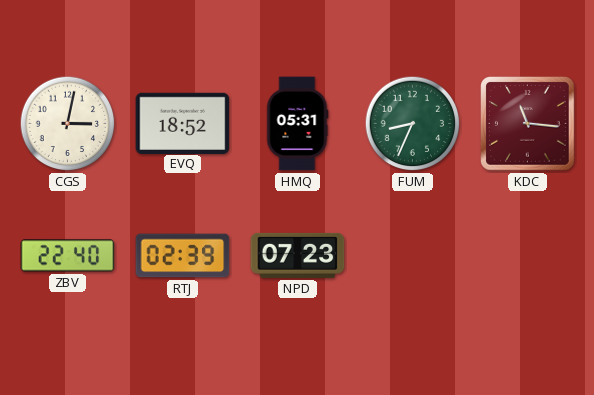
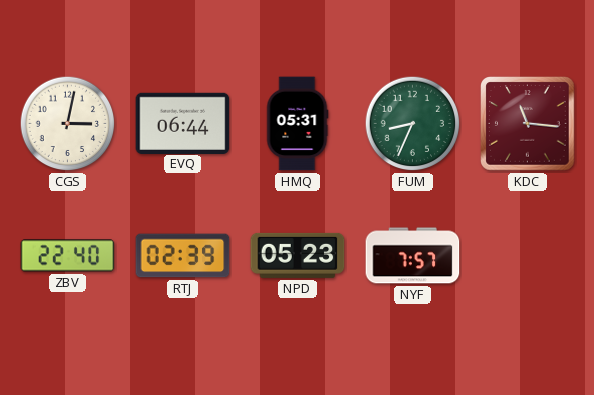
EVQ: 18:52 -> 06:44
NPD: 07:23 -> 05:23
NYF: none -> 7:57
